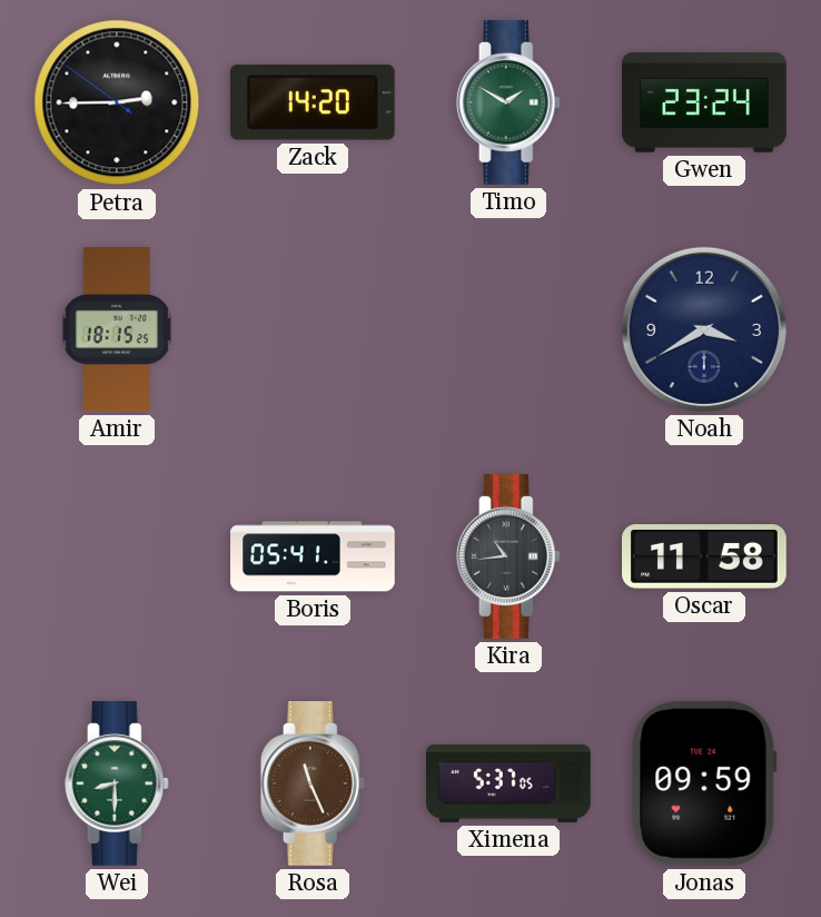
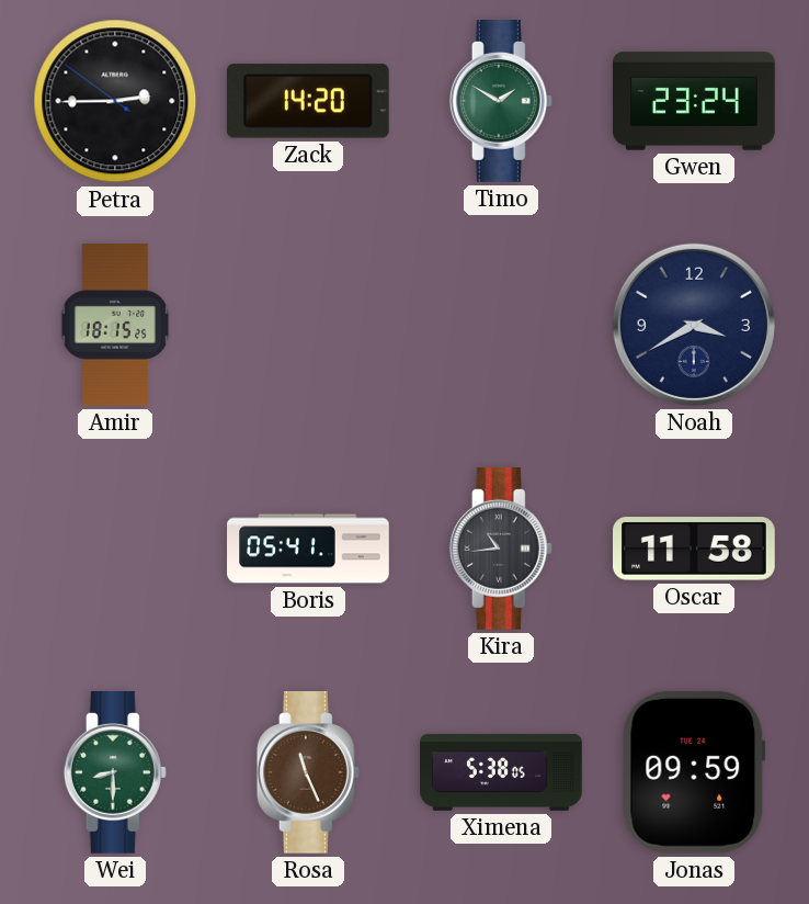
Ximena: 5:37 -> 5:38
